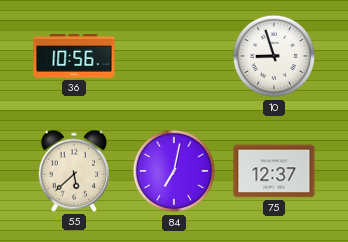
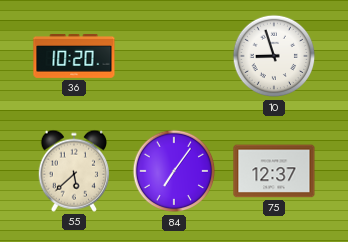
36: 10:56 -> 10:20
84: 7:02 -> 7:06
